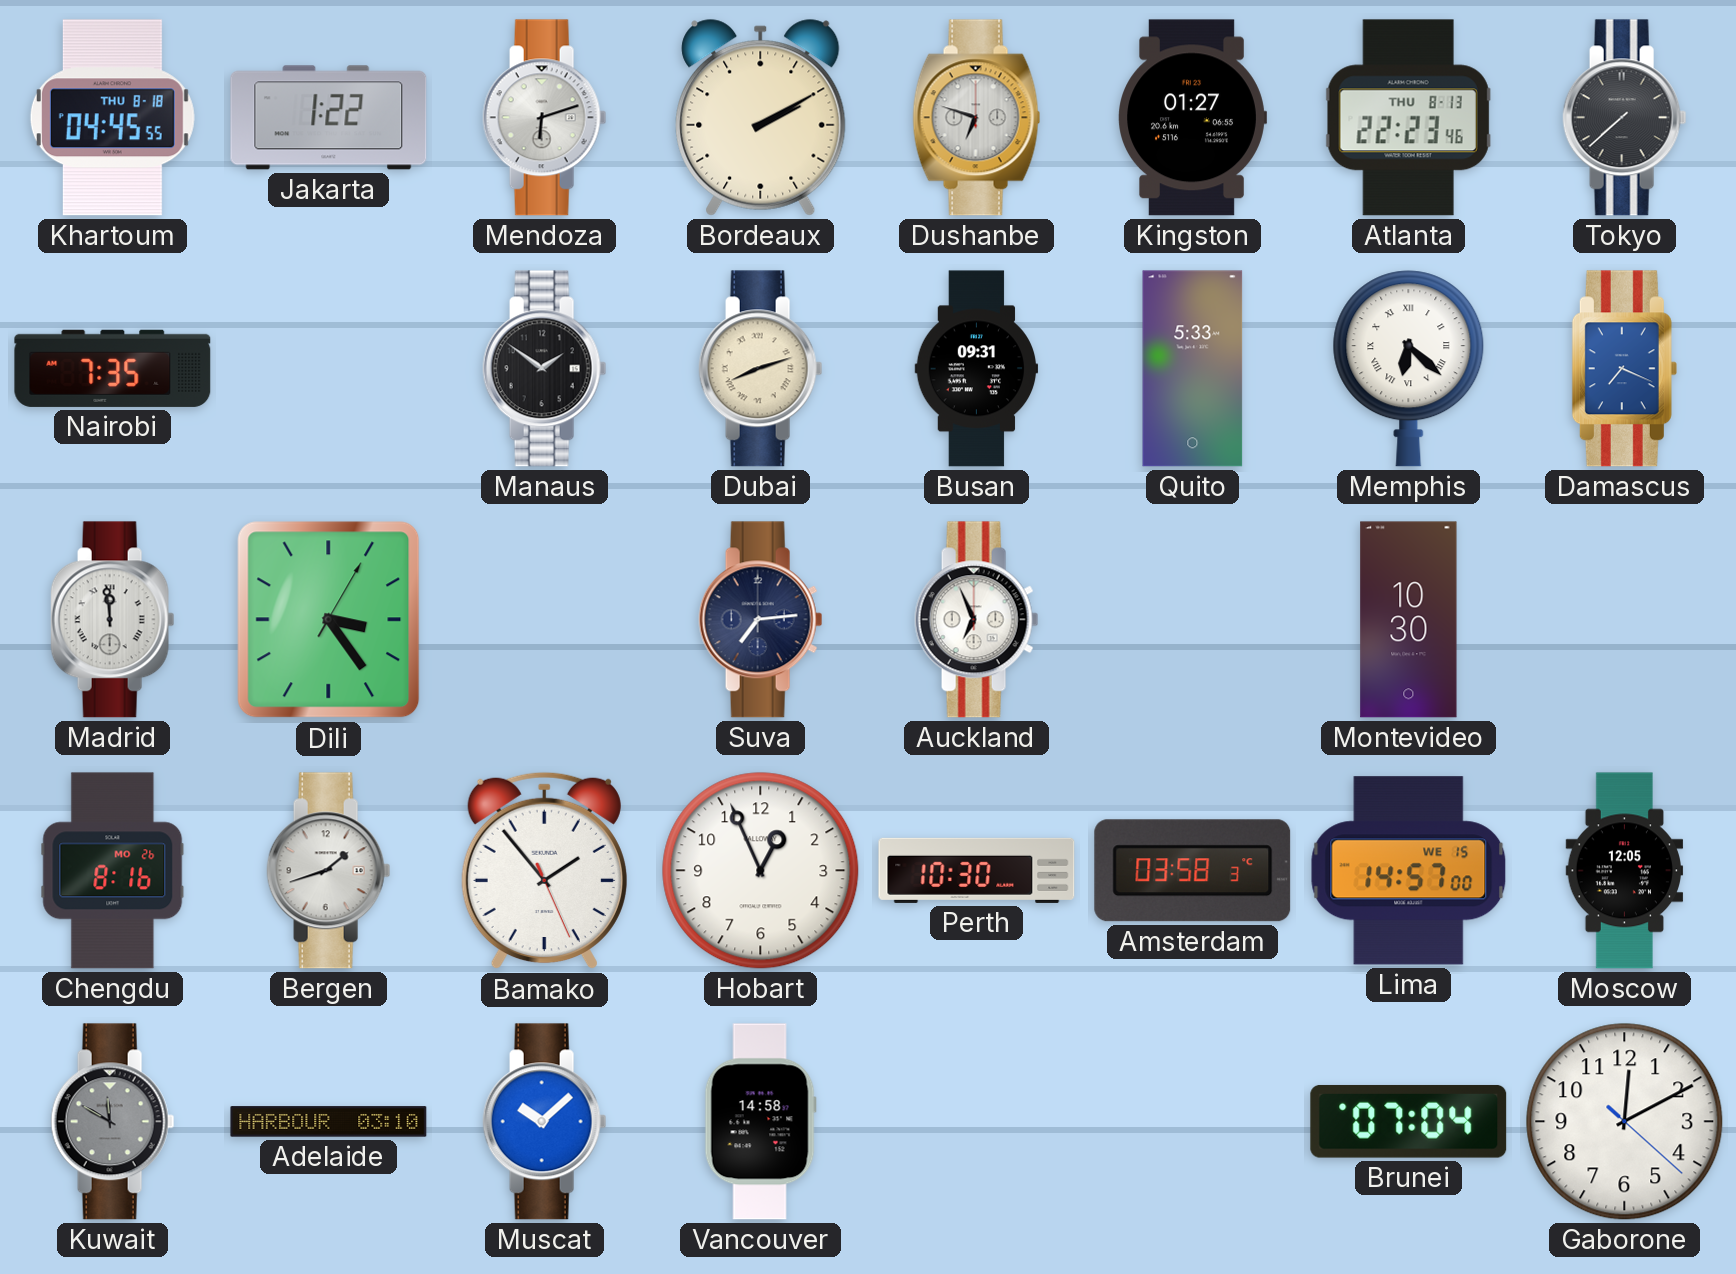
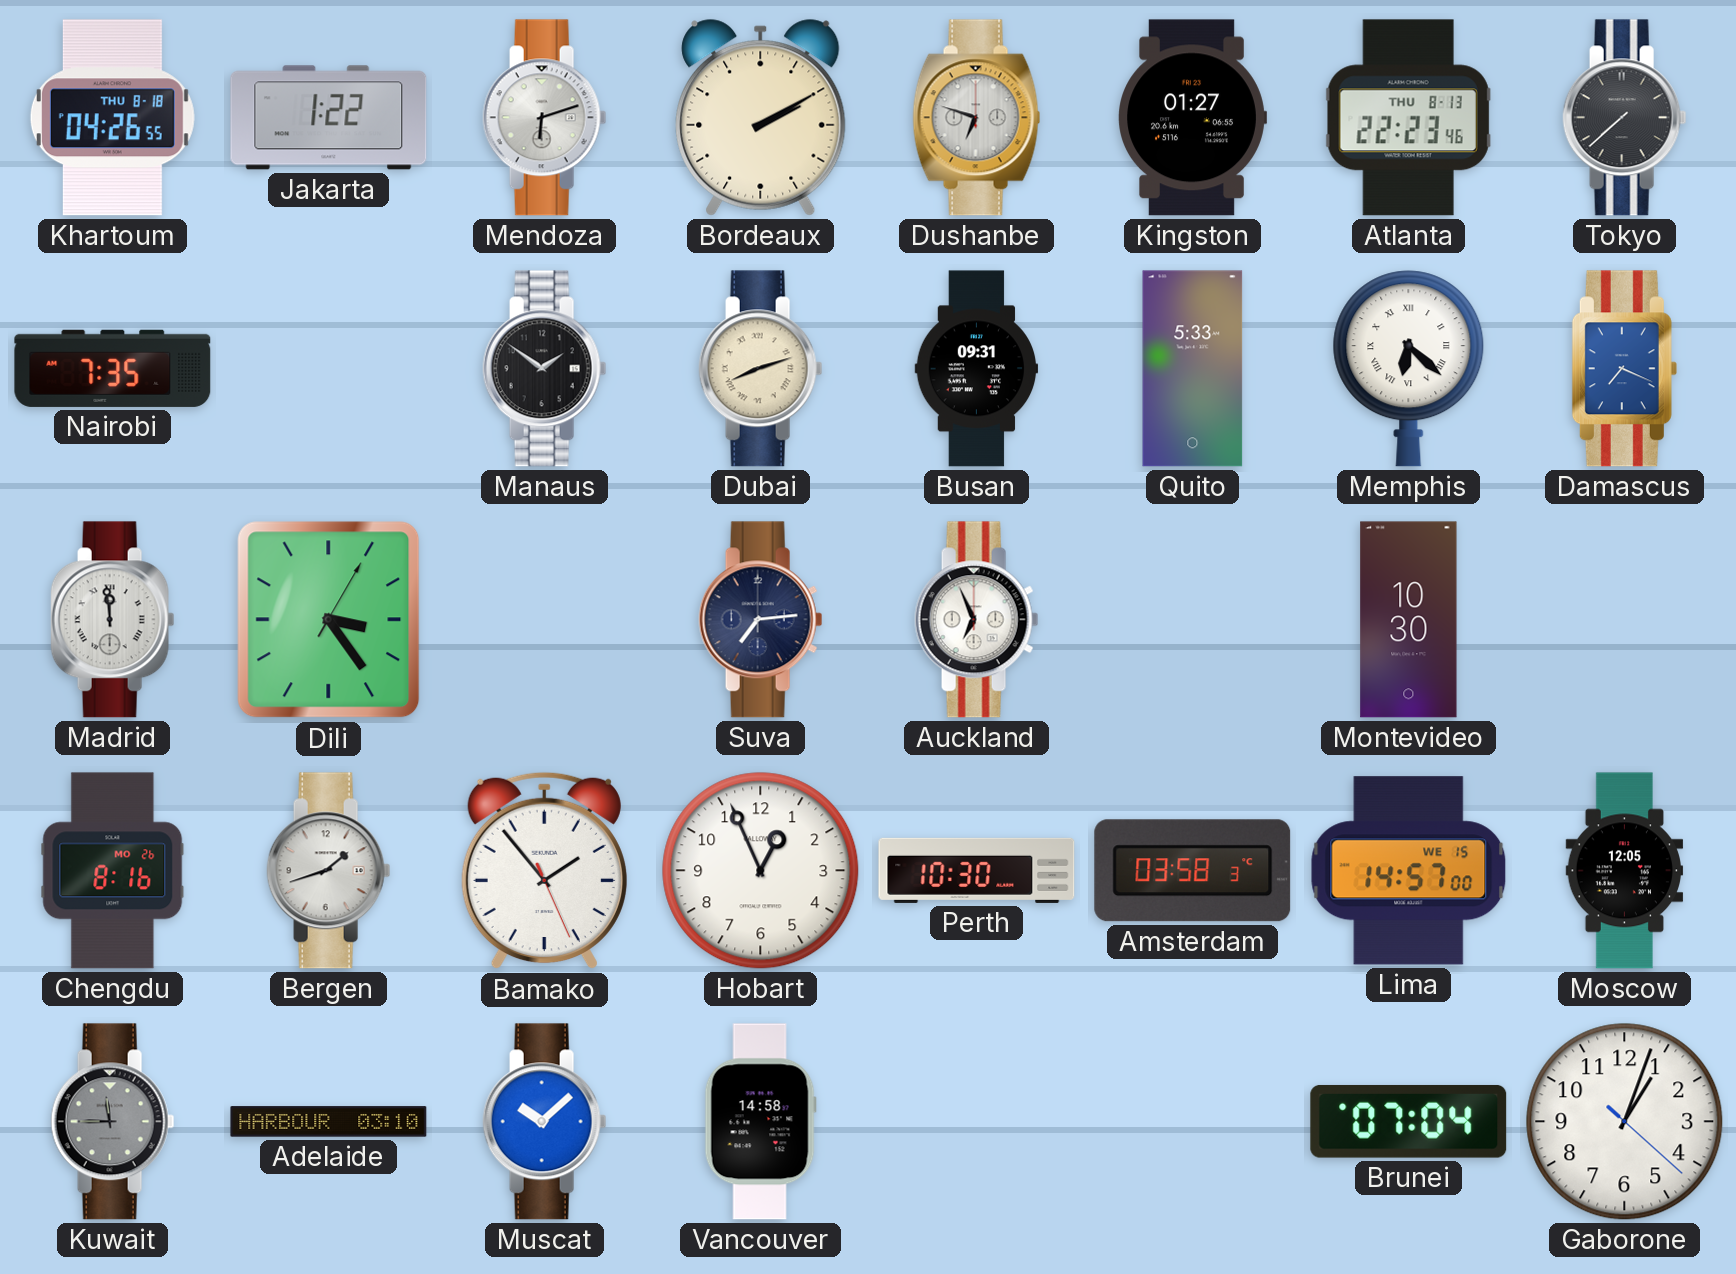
Khartoum: 04:45 -> 04:26
Kuwait: 11:50 -> 11:45
Gaborone: 12:10 -> 1:03
